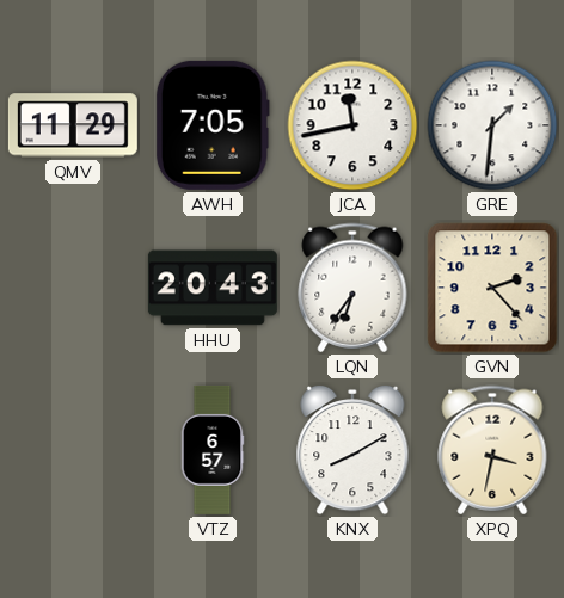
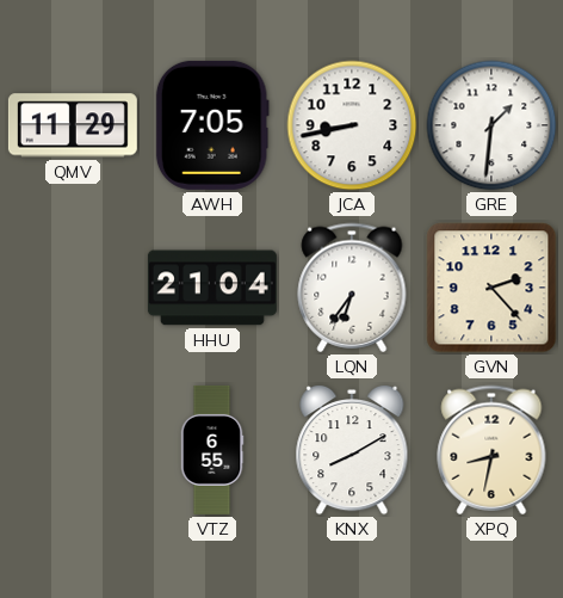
JCA: 11:43 -> 8:43
HHU: 20:43 -> 21:04
VTZ: 6:57 -> 6:55
XPQ: 3:32 -> 8:32
